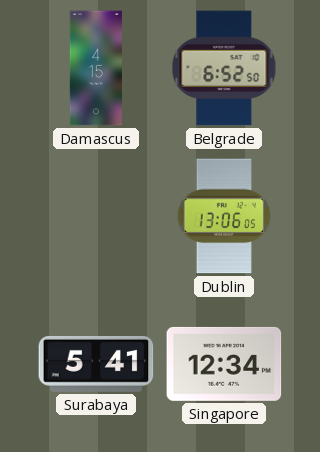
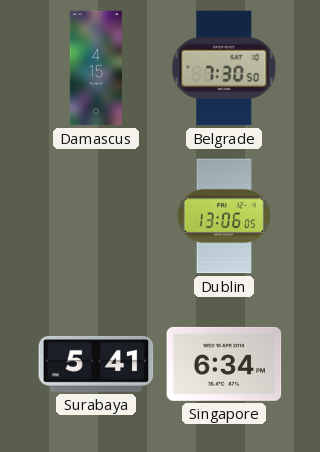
Belgrade: 6:52 -> 7:30
Singapore: 12:34 -> 6:34
